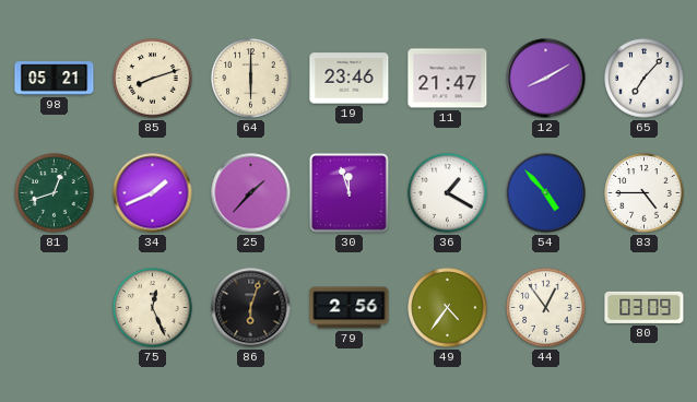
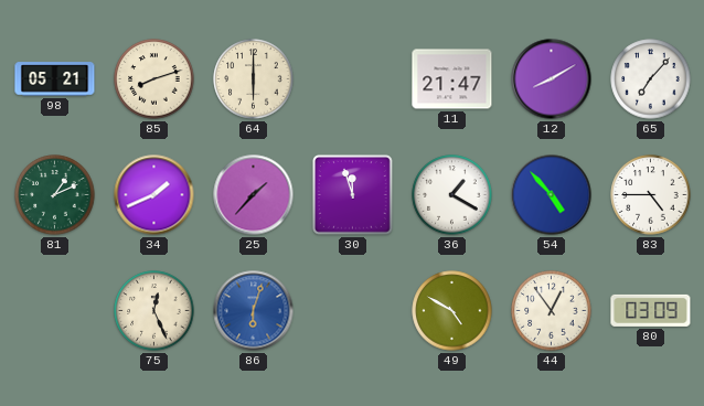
19: 23:46 -> none
81: 12:42 -> 1:11
86 dial: black -> blue
79: 2:56 -> none
49: 4:36 -> 4:50
